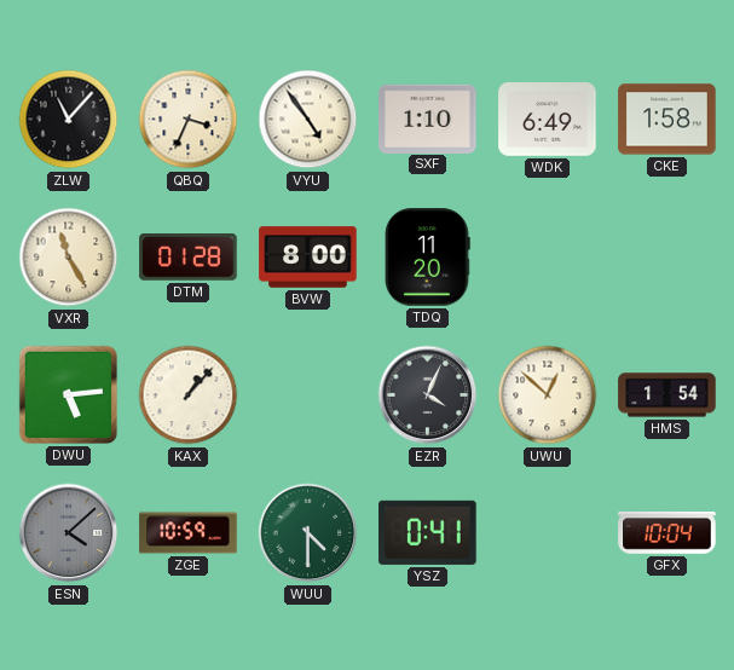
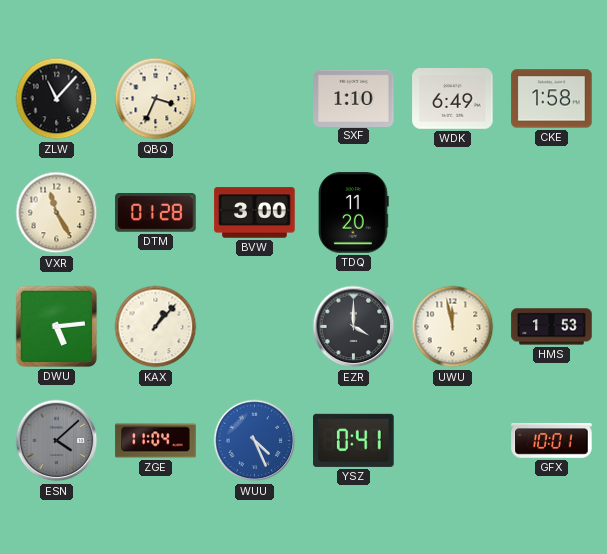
VYU: 4:54 -> none
BVW: 8:00 -> 3:00
EZR: 4:04 -> 4:00
UWU: 12:52 -> 11:58
HMS: 1:54 -> 1:53
ZGE: 10:59 -> 11:04
WUU: 4:30 -> 4:26
WUU dial: green -> blue
GFX: 10:04 -> 10:01
